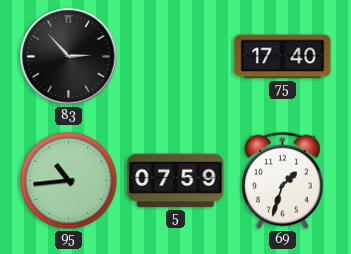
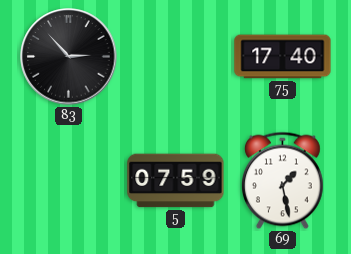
95: 10:44 -> none
69: 1:33 -> 1:28
